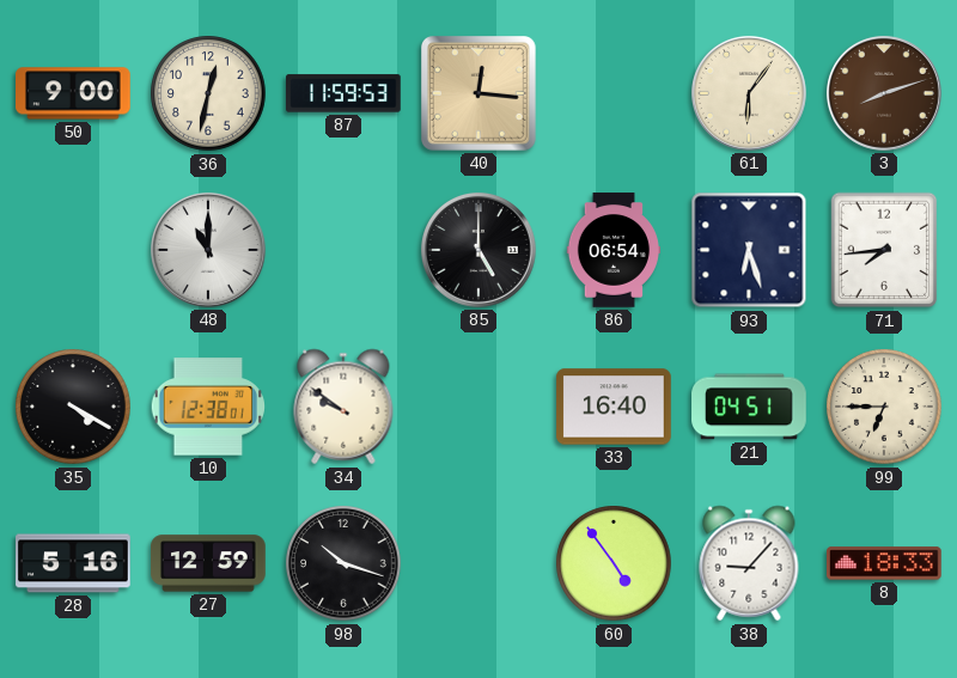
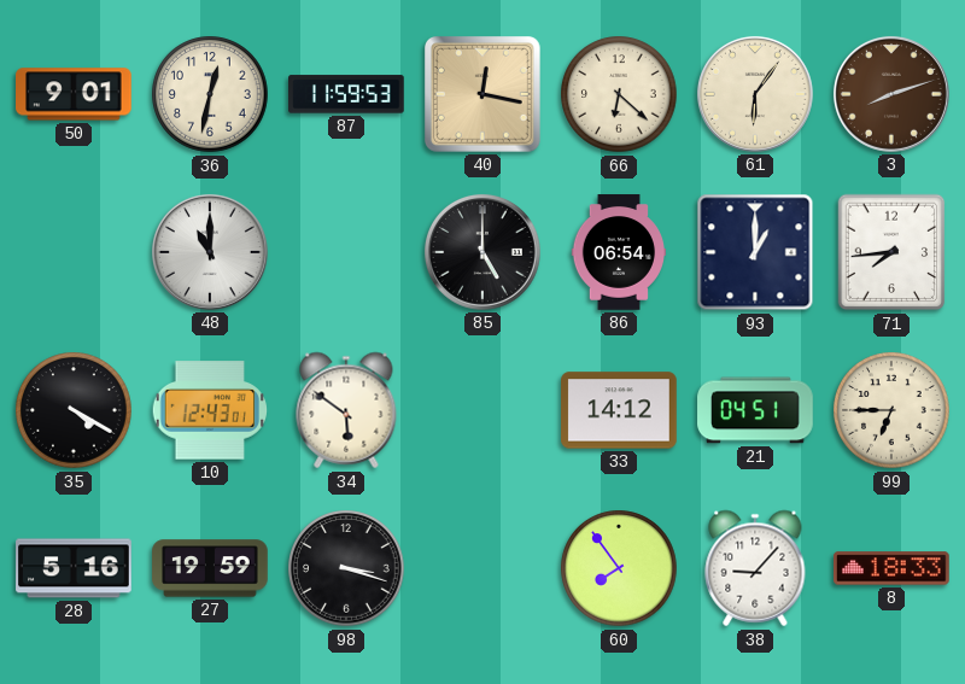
50: 9:00 -> 9:01
40: 12:16 -> 12:17
66: none -> 6:22
93: 6:27 -> 1:00
10: 12:38 -> 12:43
34: 9:51 -> 5:51
33: 16:40 -> 14:12
27: 12:59 -> 19:59
98: 10:18 -> 3:18
60: 4:54 -> 7:54
